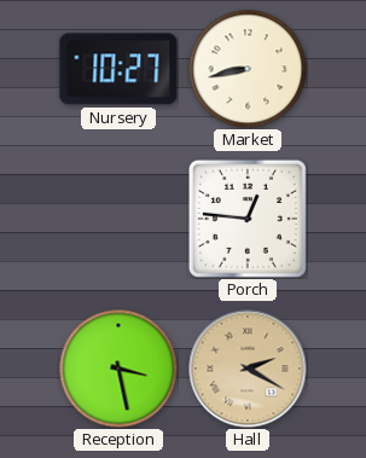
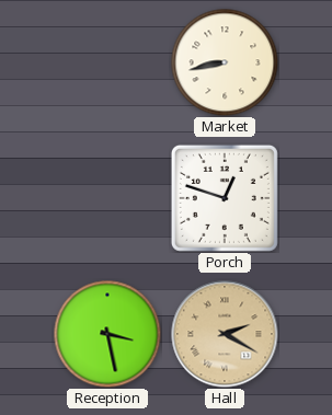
Nursery: 10:27 -> none
Porch: 12:46 -> 12:48
